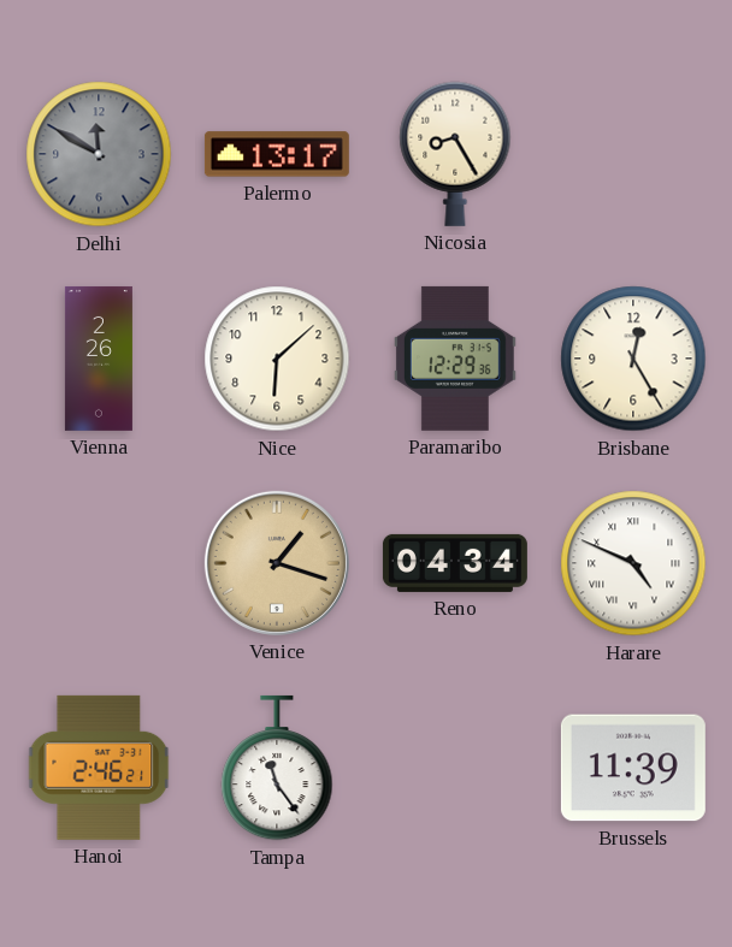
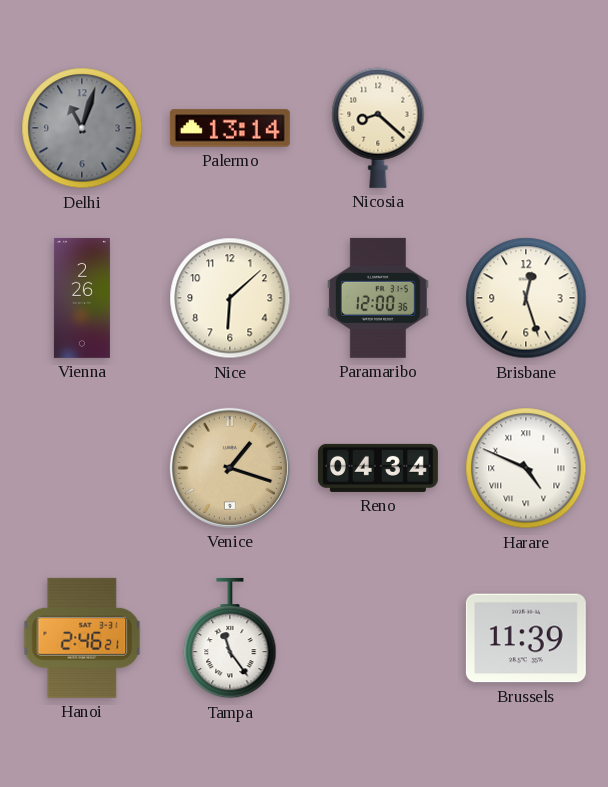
Delhi: 11:50 -> 11:03
Palermo: 13:17 -> 13:14
Nicosia: 8:25 -> 8:22
Paramaribo: 12:29 -> 12:00
Brisbane: 12:25 -> 12:27
